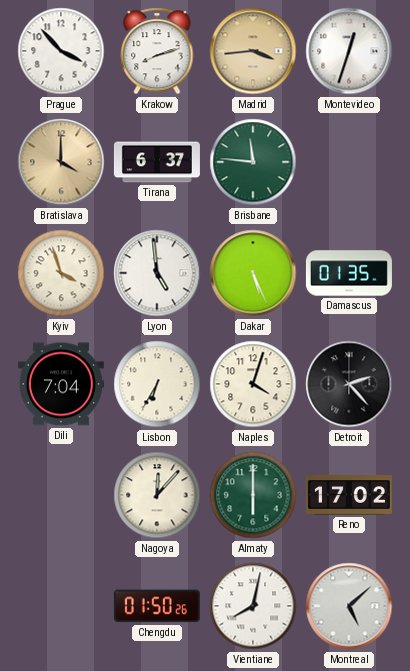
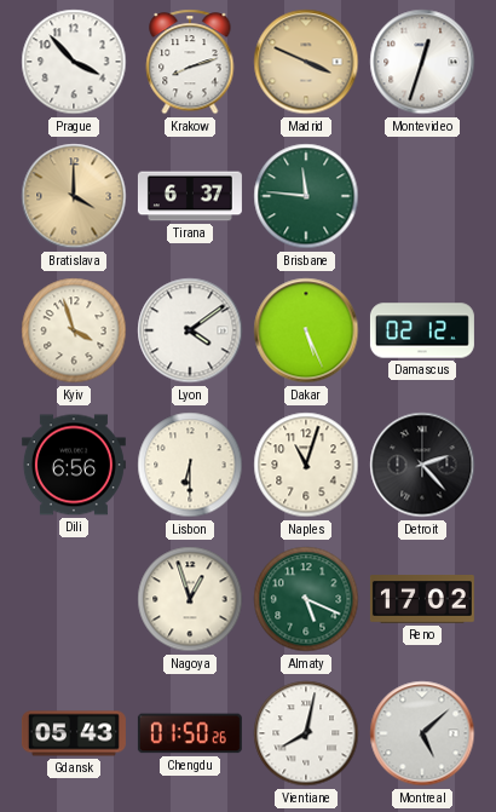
Madrid: 3:44 -> 3:49
Lyon: 4:59 -> 4:09
Damascus: 01:35 -> 02:12
Dili: 7:04 -> 6:56
Lisbon: 6:35 -> 6:30
Naples: 4:03 -> 11:03
Nagoya: 12:07 -> 12:57
Almaty: 6:00 -> 5:19
Gdansk: none -> 05:43
